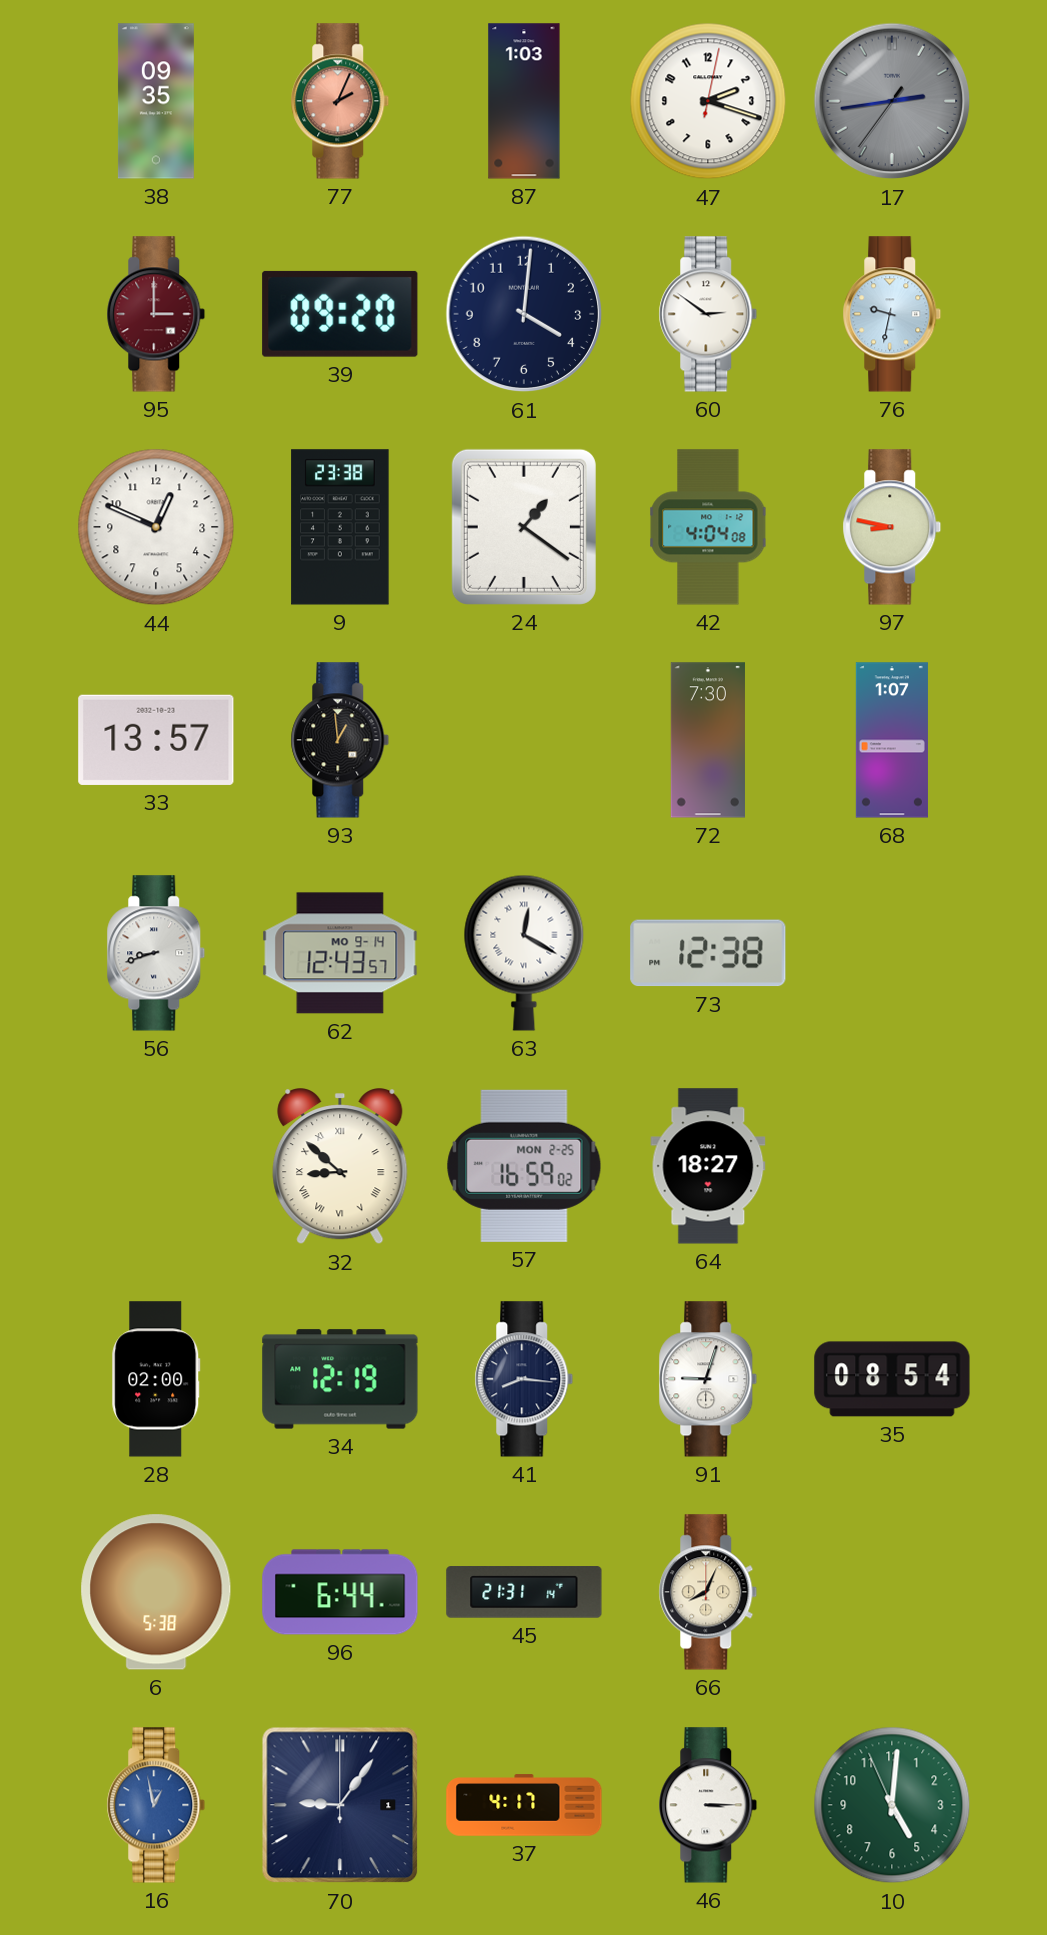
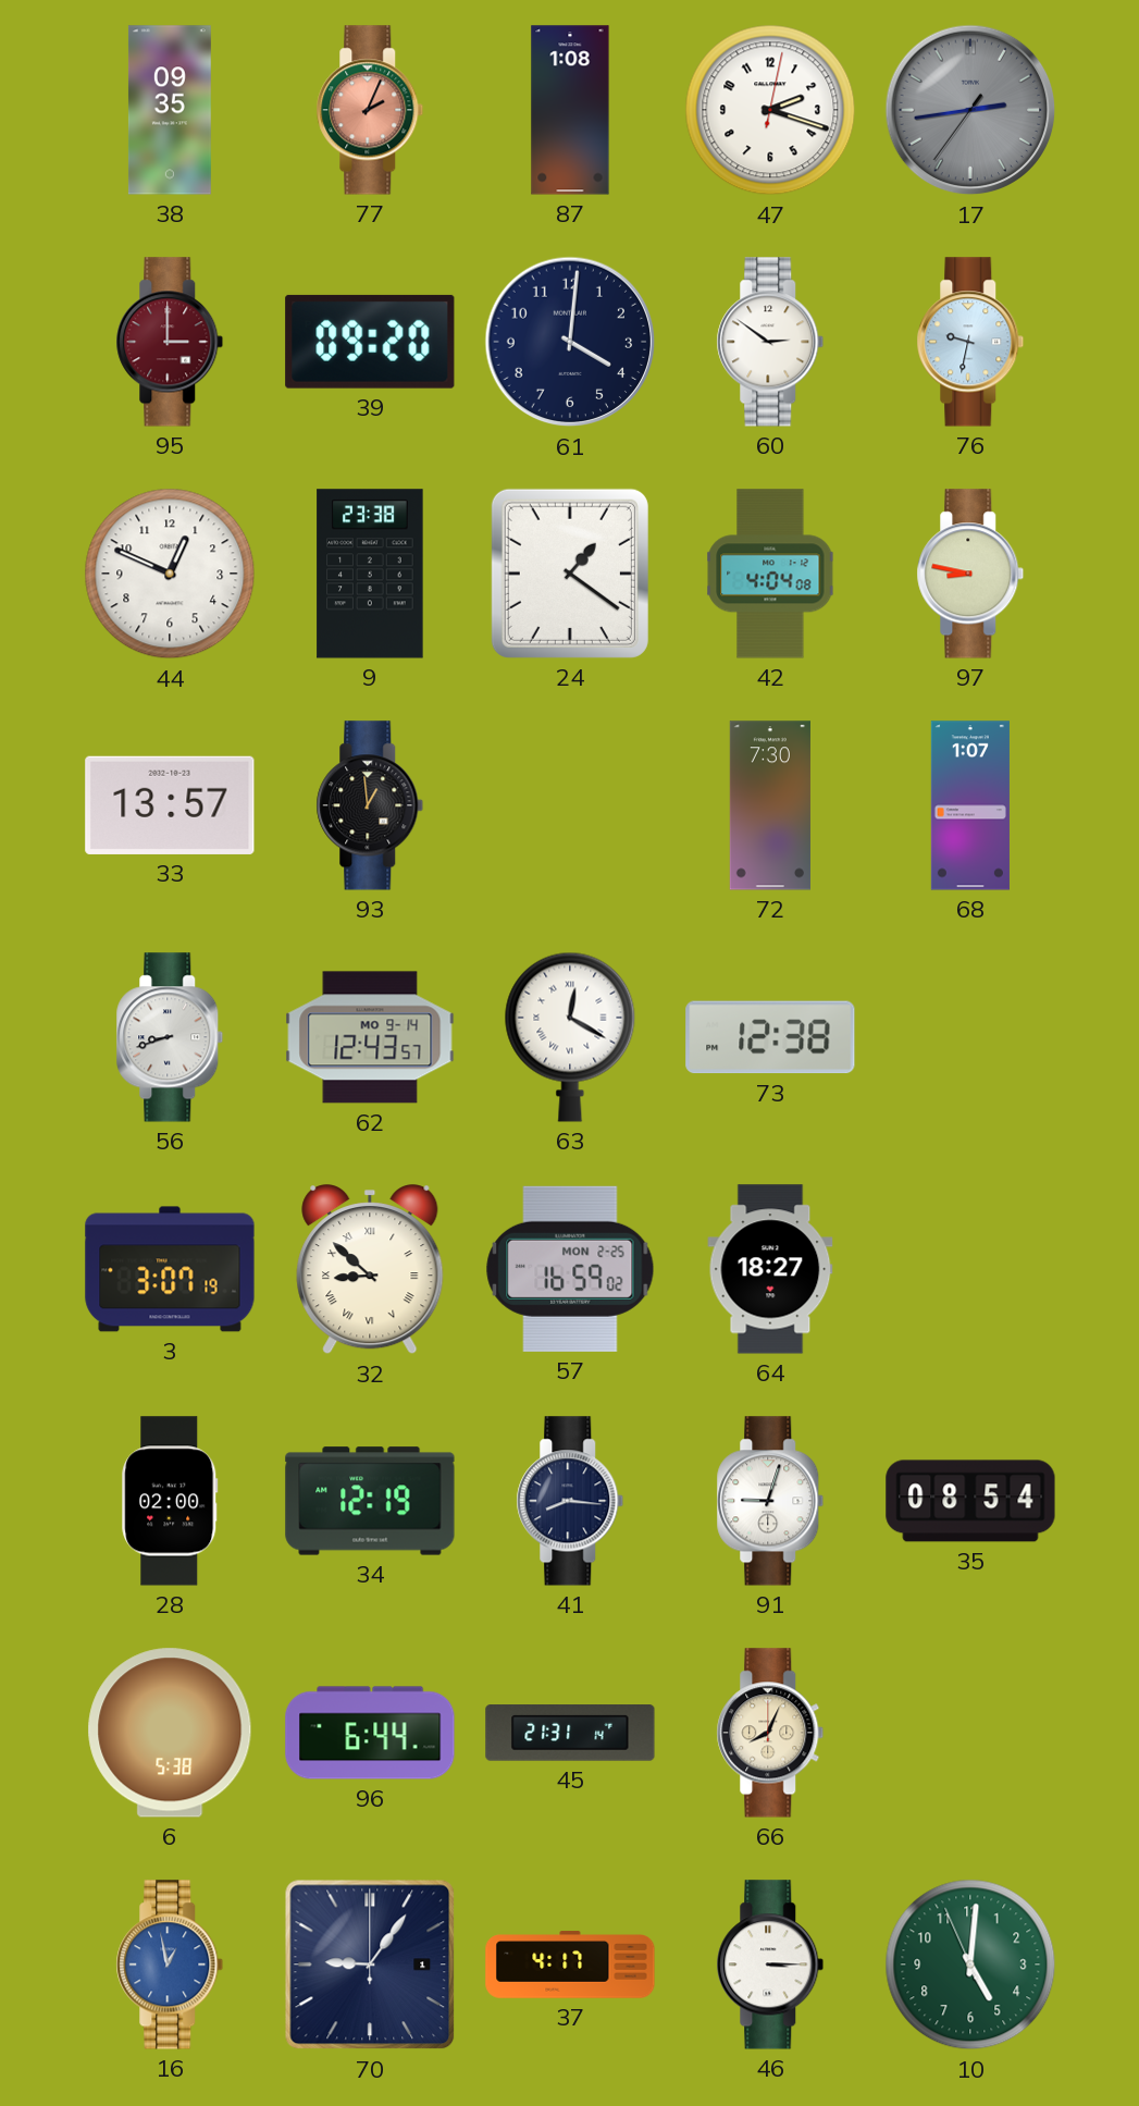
87: 1:03 -> 1:08
3: none -> 3:07
